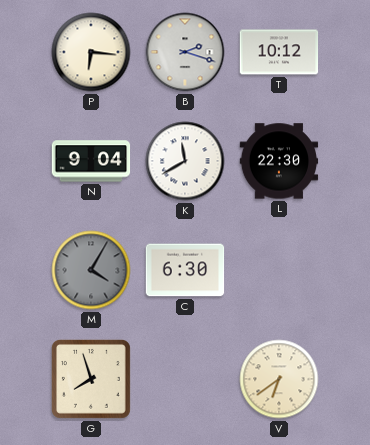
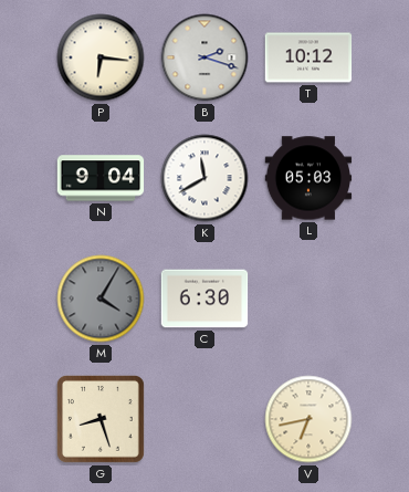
L: 22:30 -> 05:03
G: 7:57 -> 8:27
V: 6:39 -> 6:43
